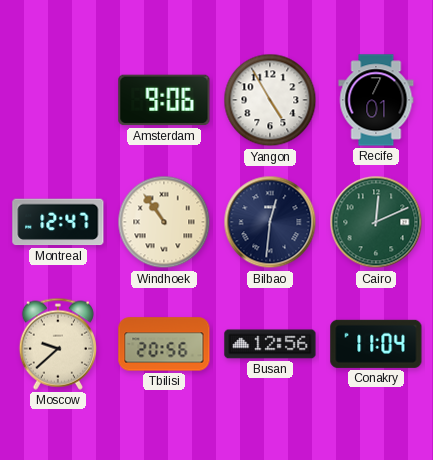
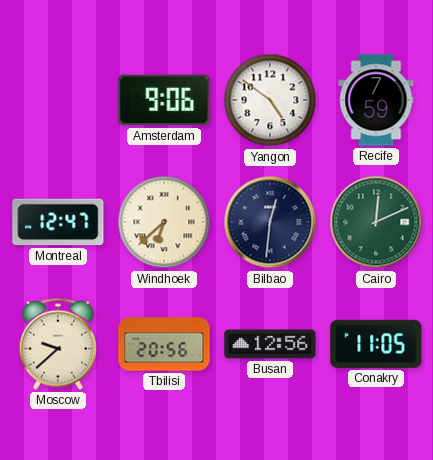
Yangon: 4:55 -> 4:51
Recife: 7:01 -> 7:59
Windhoek: 10:54 -> 6:38
Conakry: 11:04 -> 11:05
